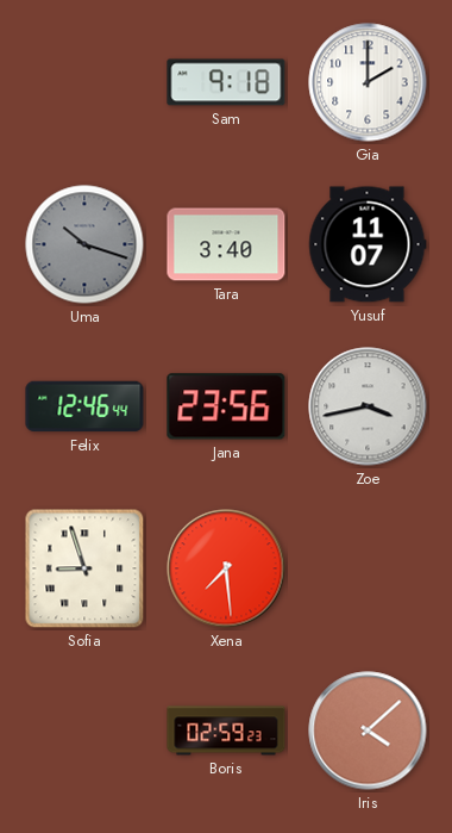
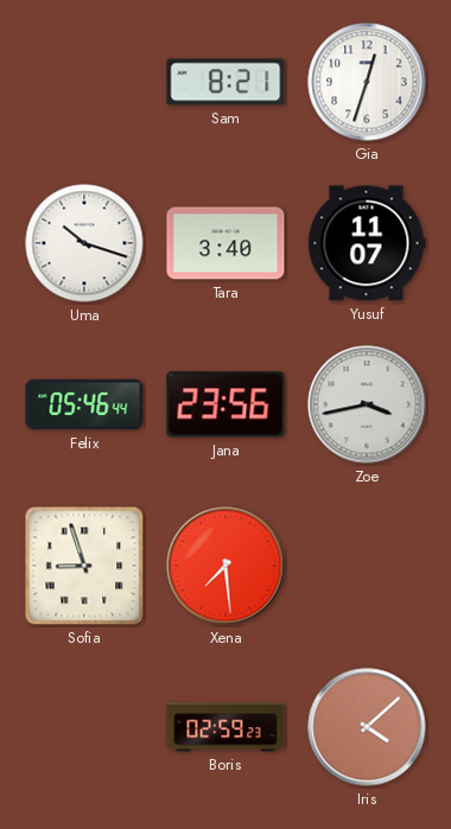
Sam: 9:18 -> 8:21
Gia: 2:00 -> 12:33
Uma dial: grey -> white
Felix: 12:46 -> 05:46
